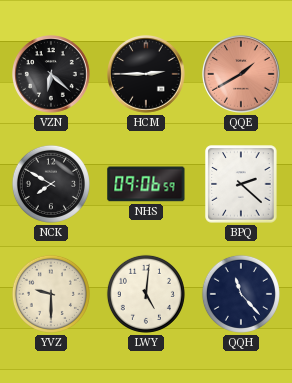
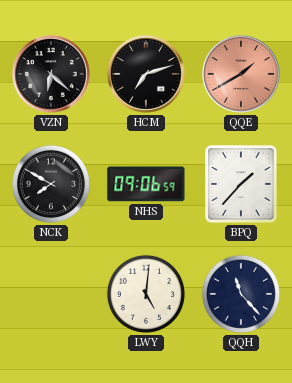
HCM: 2:45 -> 7:12
BPQ: 2:22 -> 1:37
YVZ: 9:30 -> none
